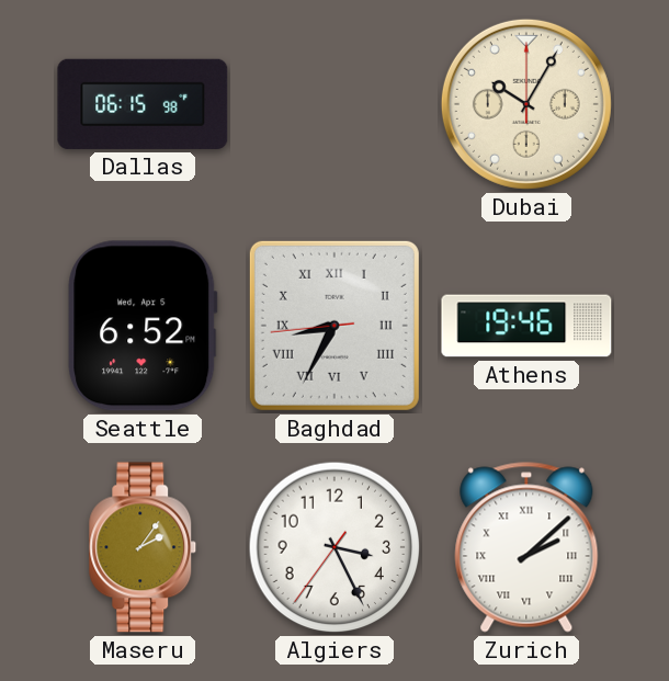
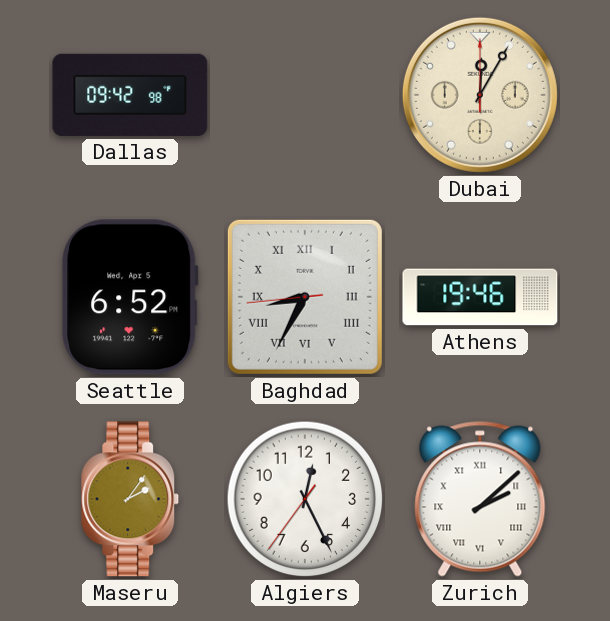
Dallas: 06:15 -> 09:42
Dubai: 10:05 -> 12:05
Algiers: 3:25 -> 12:25
